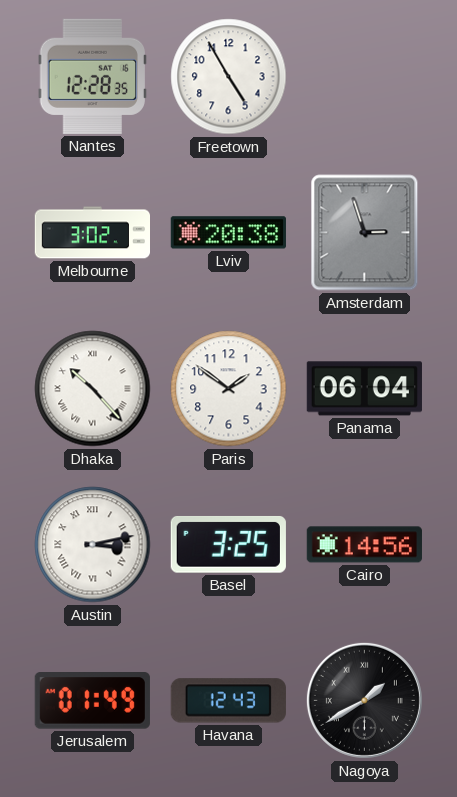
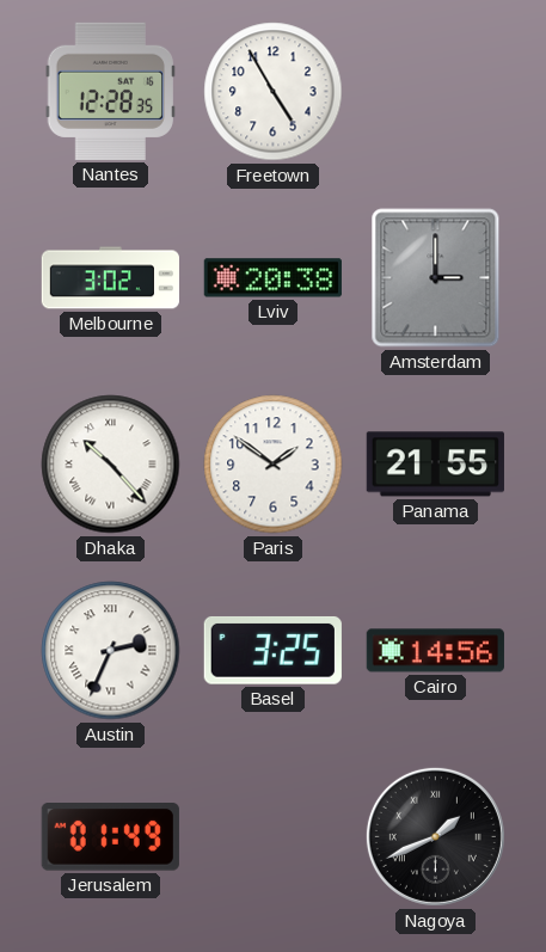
Amsterdam: 2:57 -> 3:00
Panama: 06:04 -> 21:55
Austin: 3:13 -> 2:34
Havana: 12:43 -> none
Nagoya: 1:40 -> 1:41
